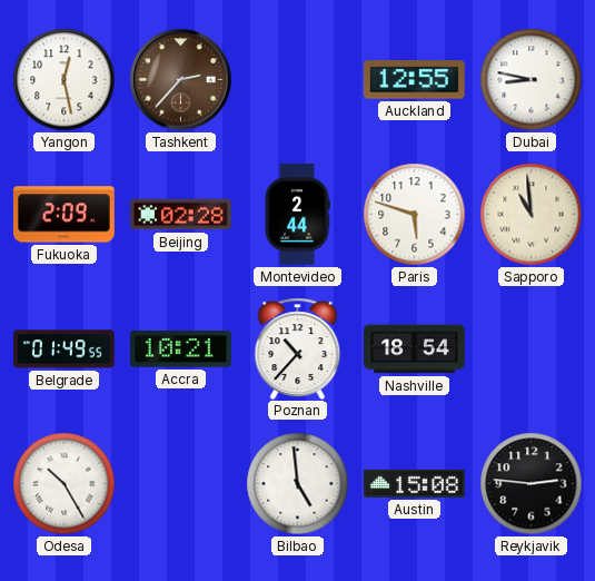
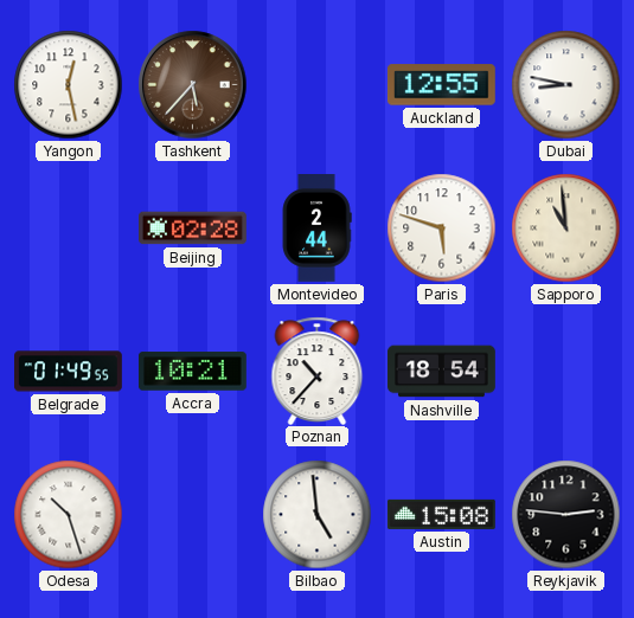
Tashkent: 2:37 -> 5:37
Fukuoka: 2:09 -> none
Odesa: 10:25 -> 10:27
